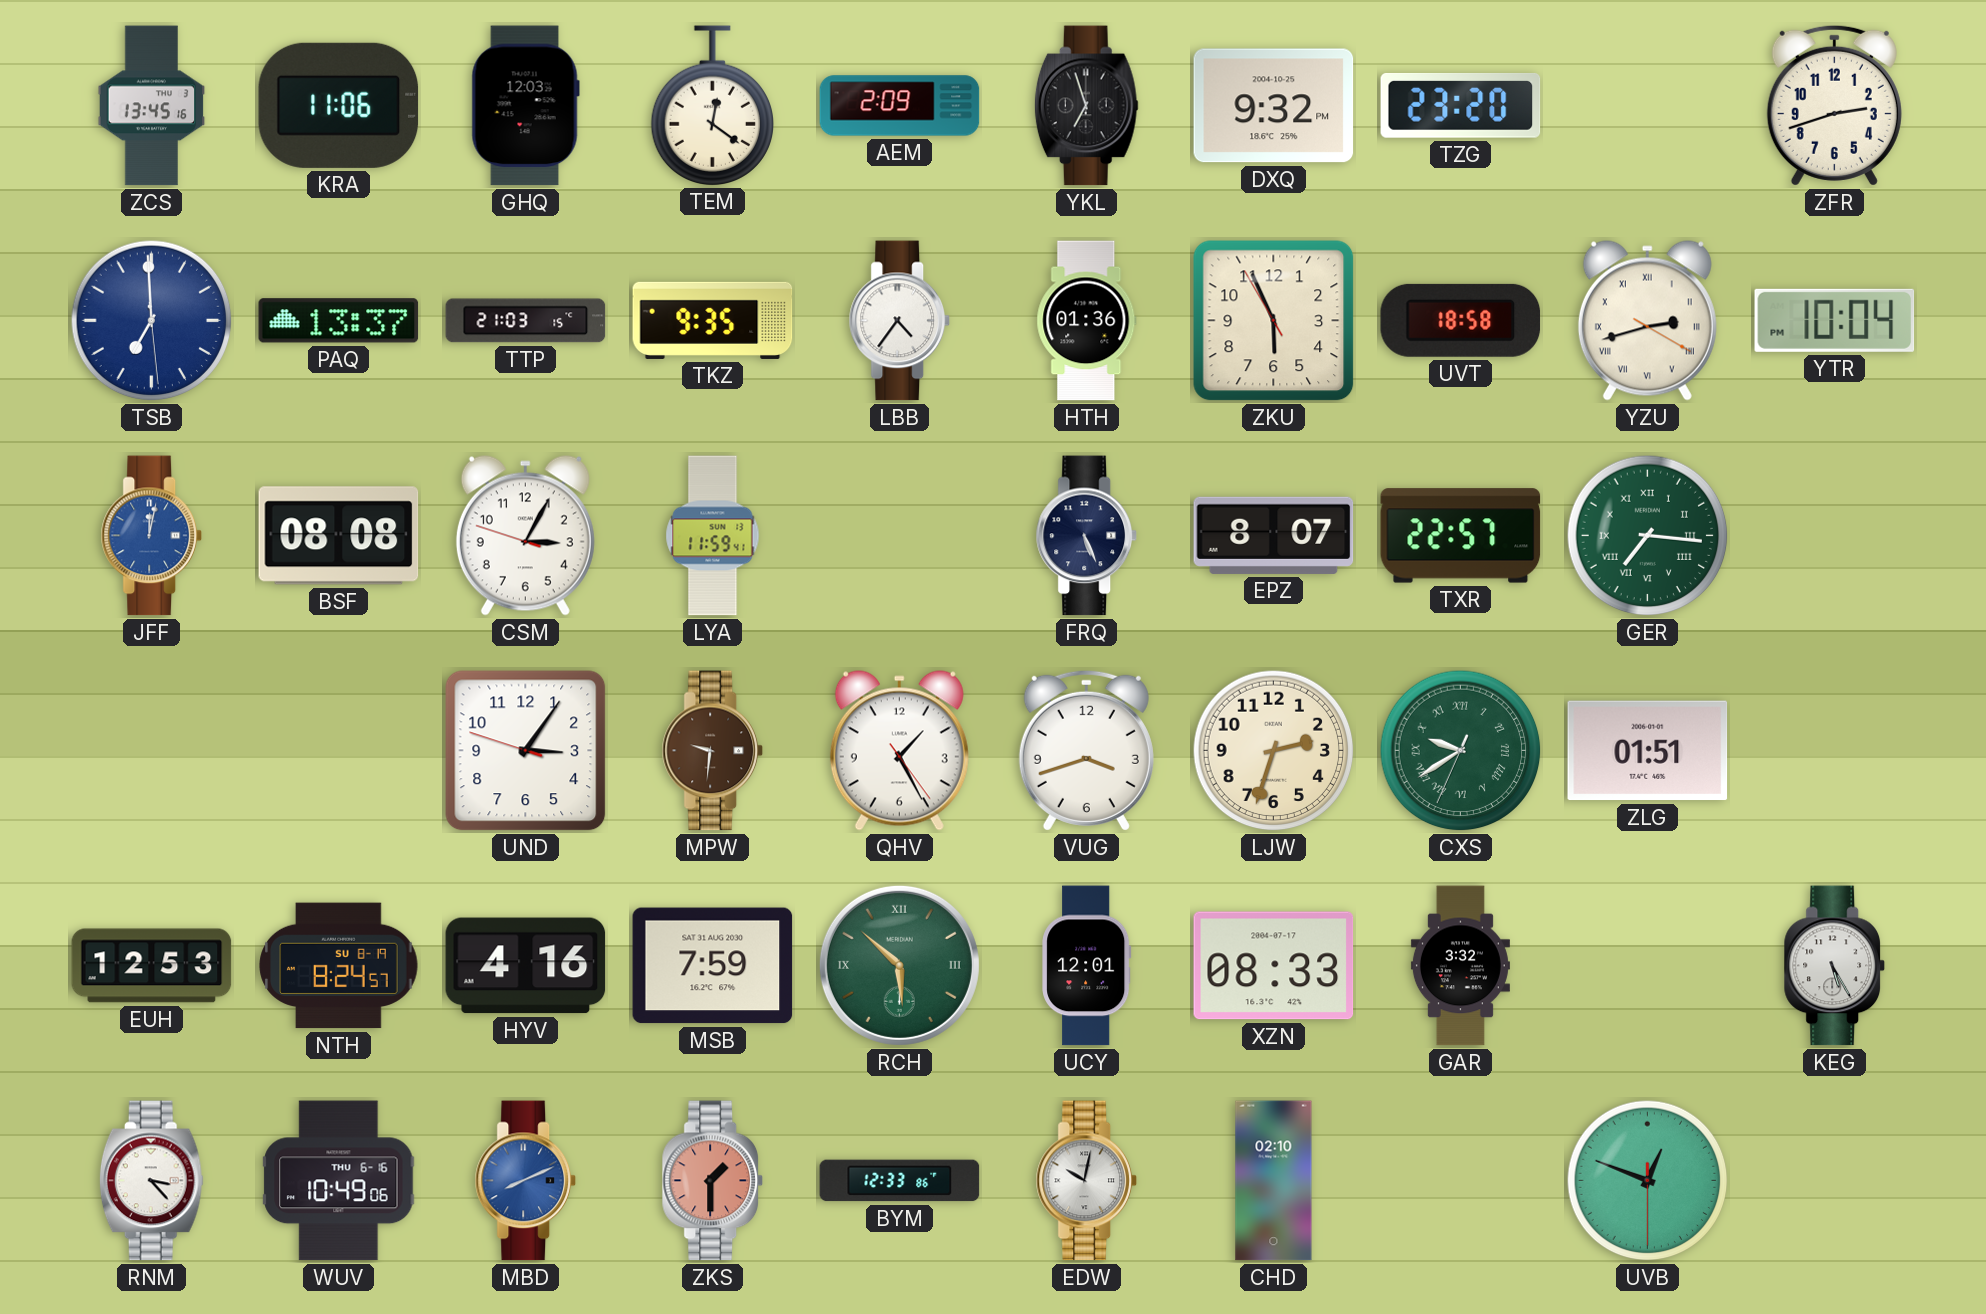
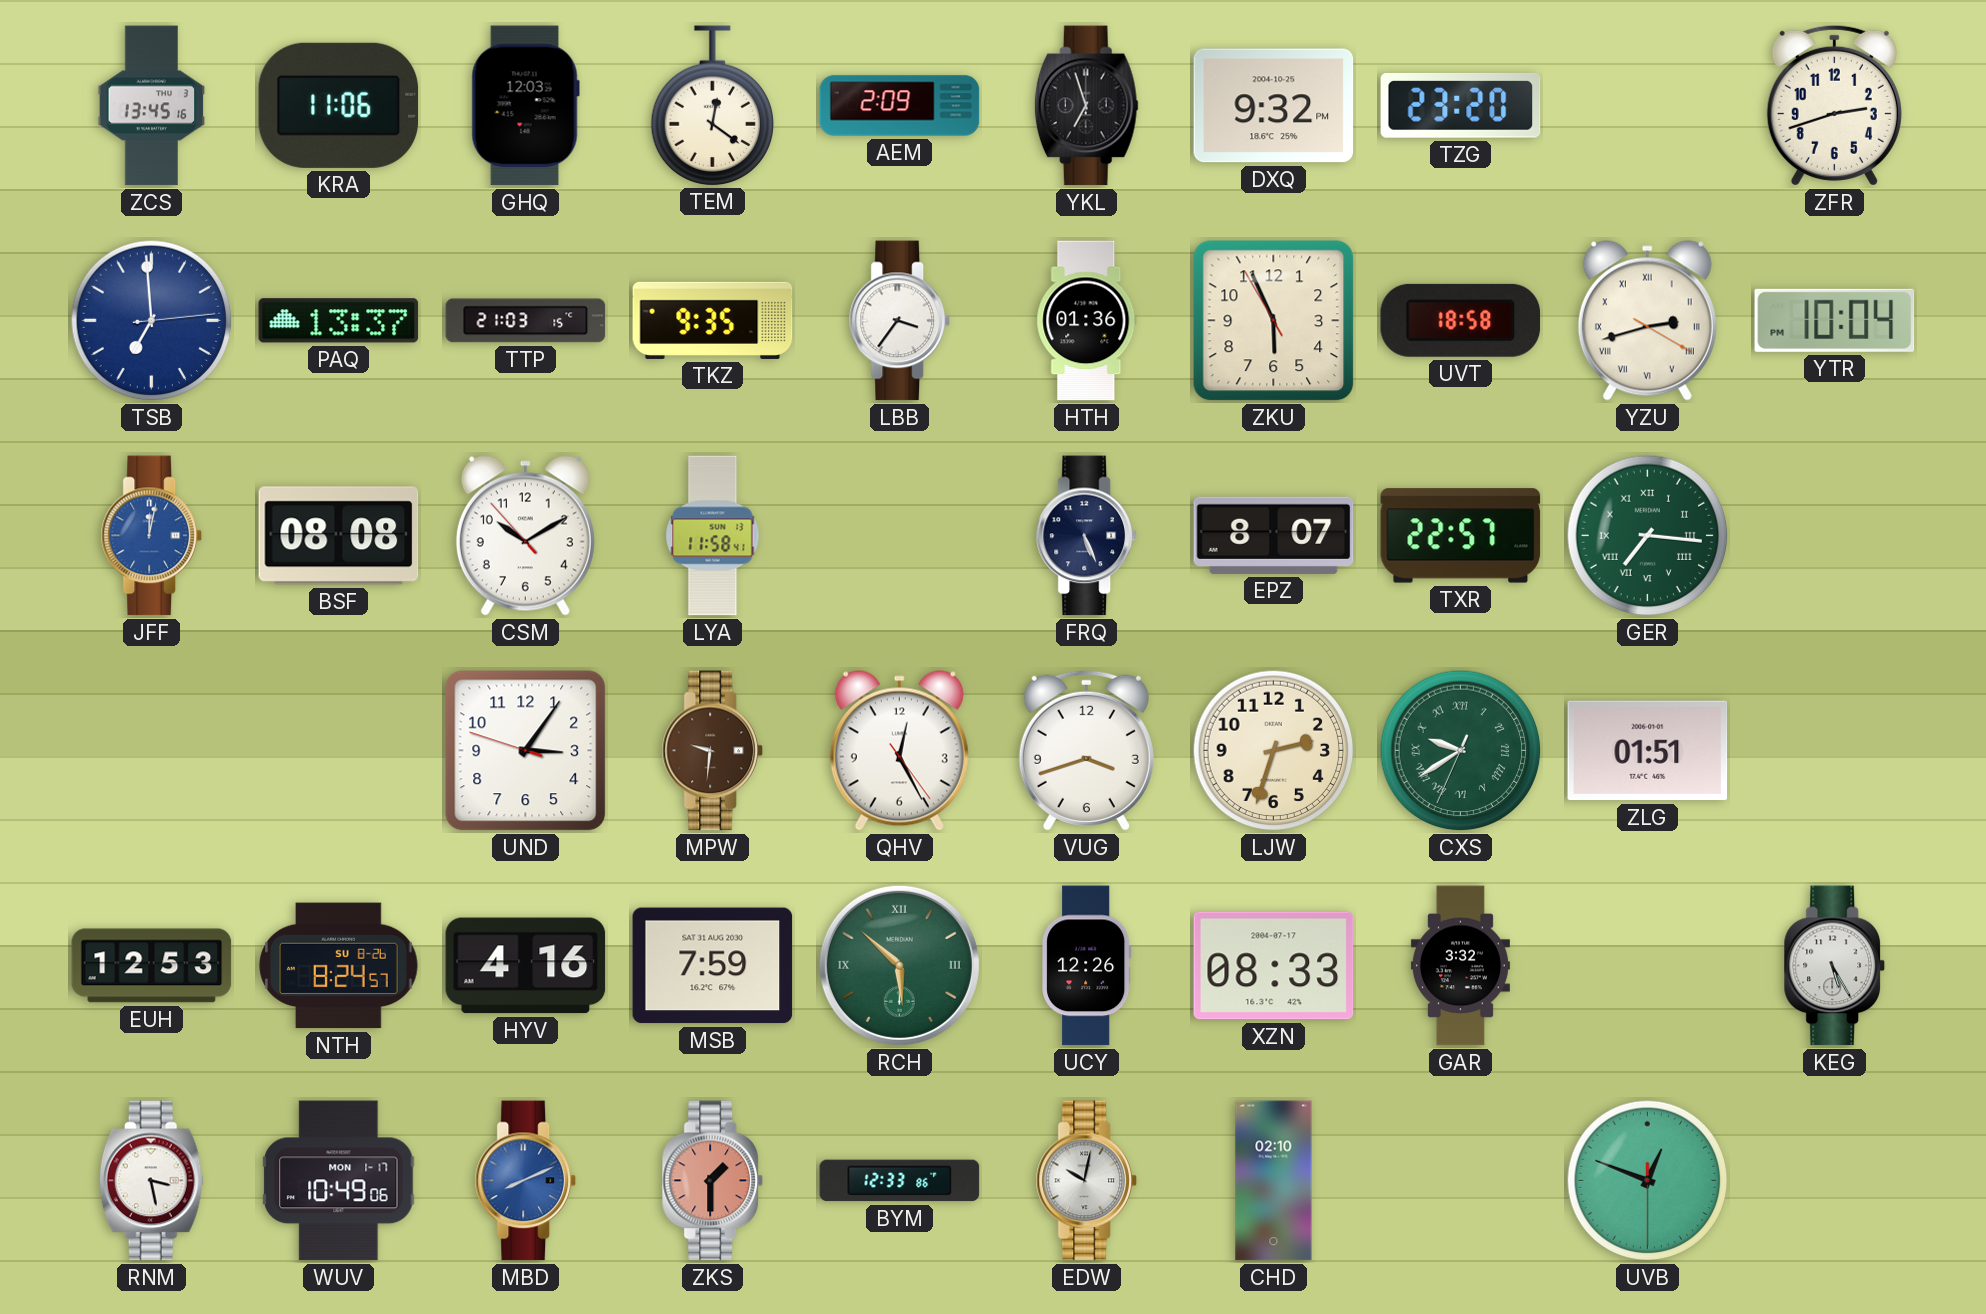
TSB: 6:59:29 -> 6:59:14
LBB: 4:36 -> 3:36
CSM: 3:04 -> 10:09
LYA: 11:59 -> 11:58
QHV: 1:25 -> 12:25
NTH date: SU 8-19 -> SU 8-26
UCY: 12:01 -> 12:26
RNM: 3:23 -> 3:28
WUV date: THU 6-16 -> MON 1-17
